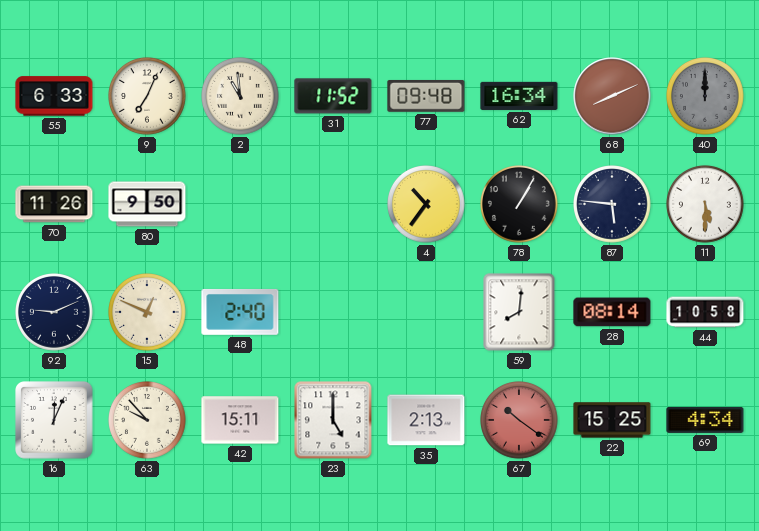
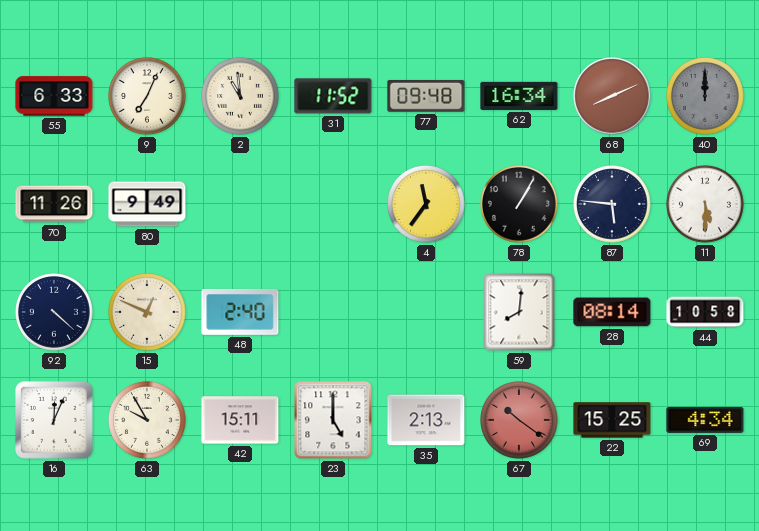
80: 9:50 -> 9:49
4: 10:36 -> 11:36
92: 9:11 -> 4:22
63: 9:53 -> 9:55
